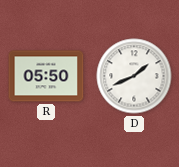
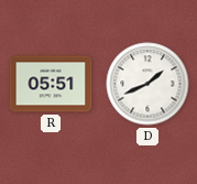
R: 05:50 -> 05:51
